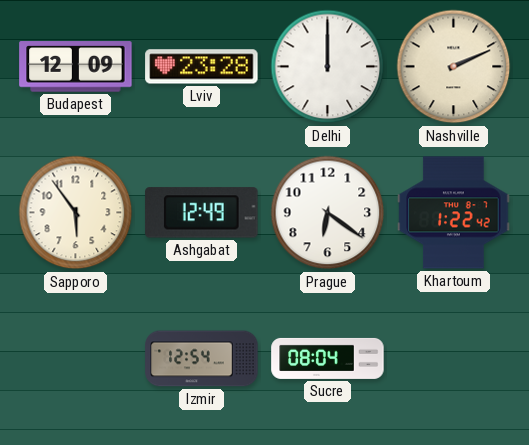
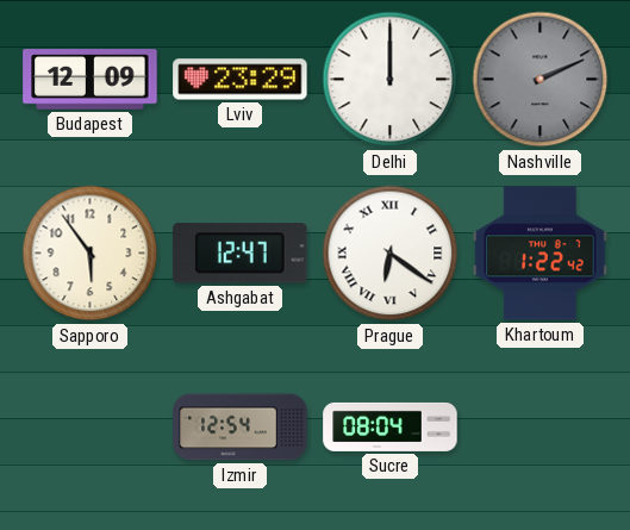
Lviv: 23:28 -> 23:29
Nashville dial: cream -> grey
Ashgabat: 12:49 -> 12:47
Prague numerals: Arabic -> Roman
